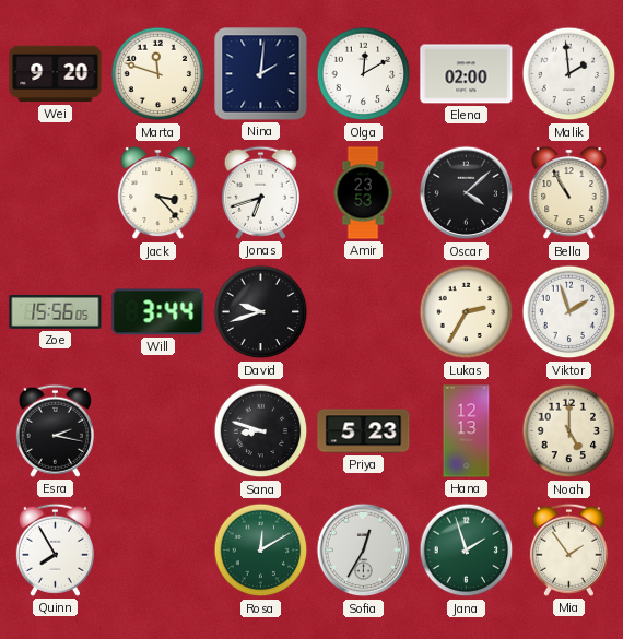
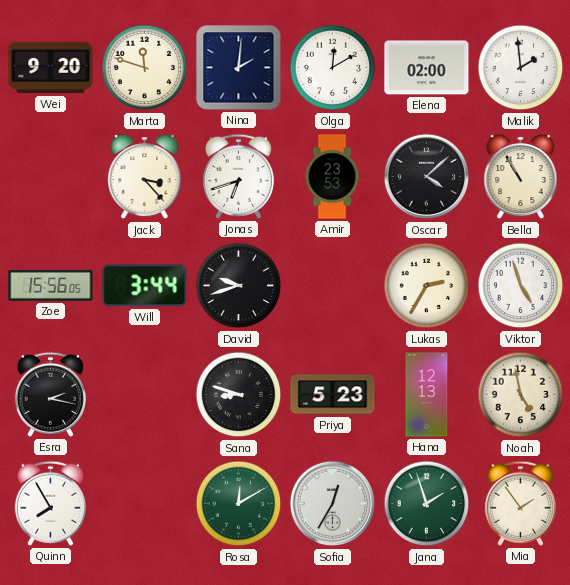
Viktor: 1:57 -> 4:57
Noah: 5:00 -> 4:58
